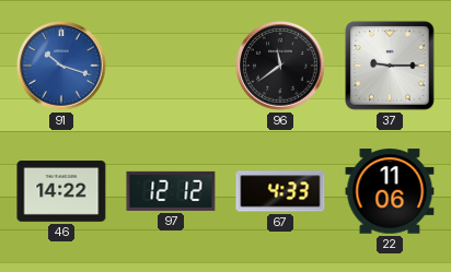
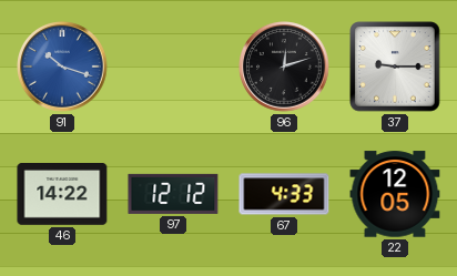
96: 11:39 -> 12:12
22: 11:06 -> 12:05
